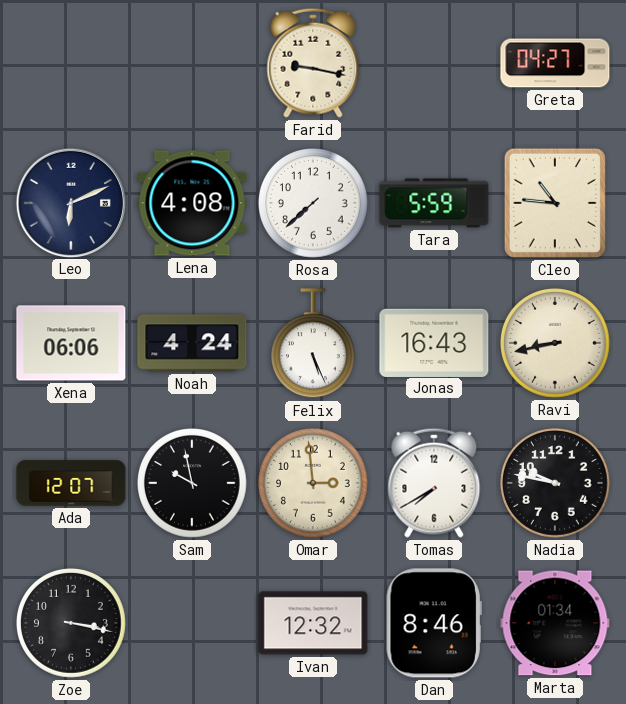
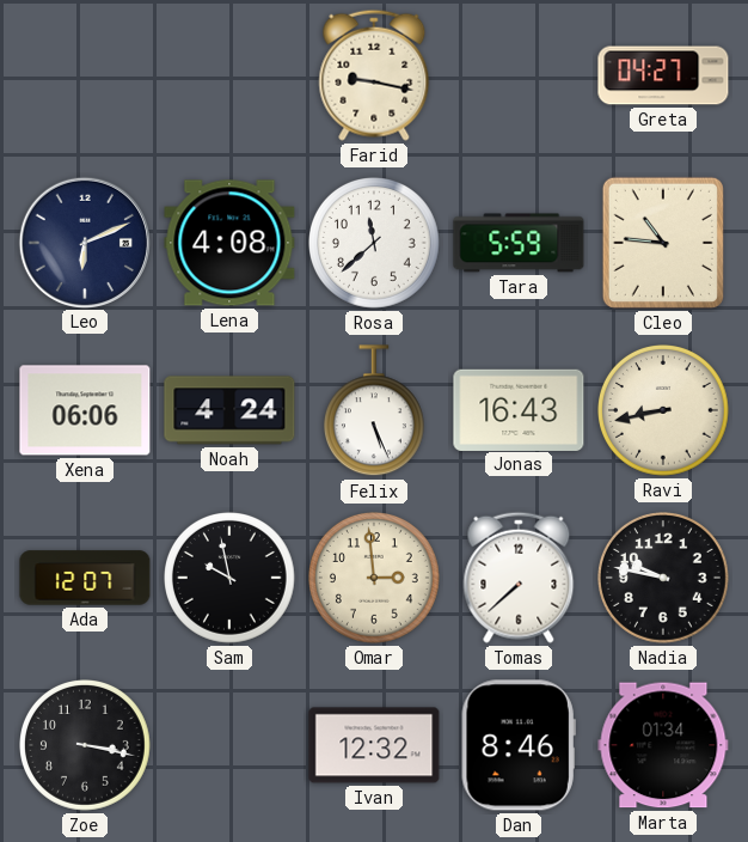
Rosa: 7:38 -> 11:38
Tomas: 7:40 -> 7:38
